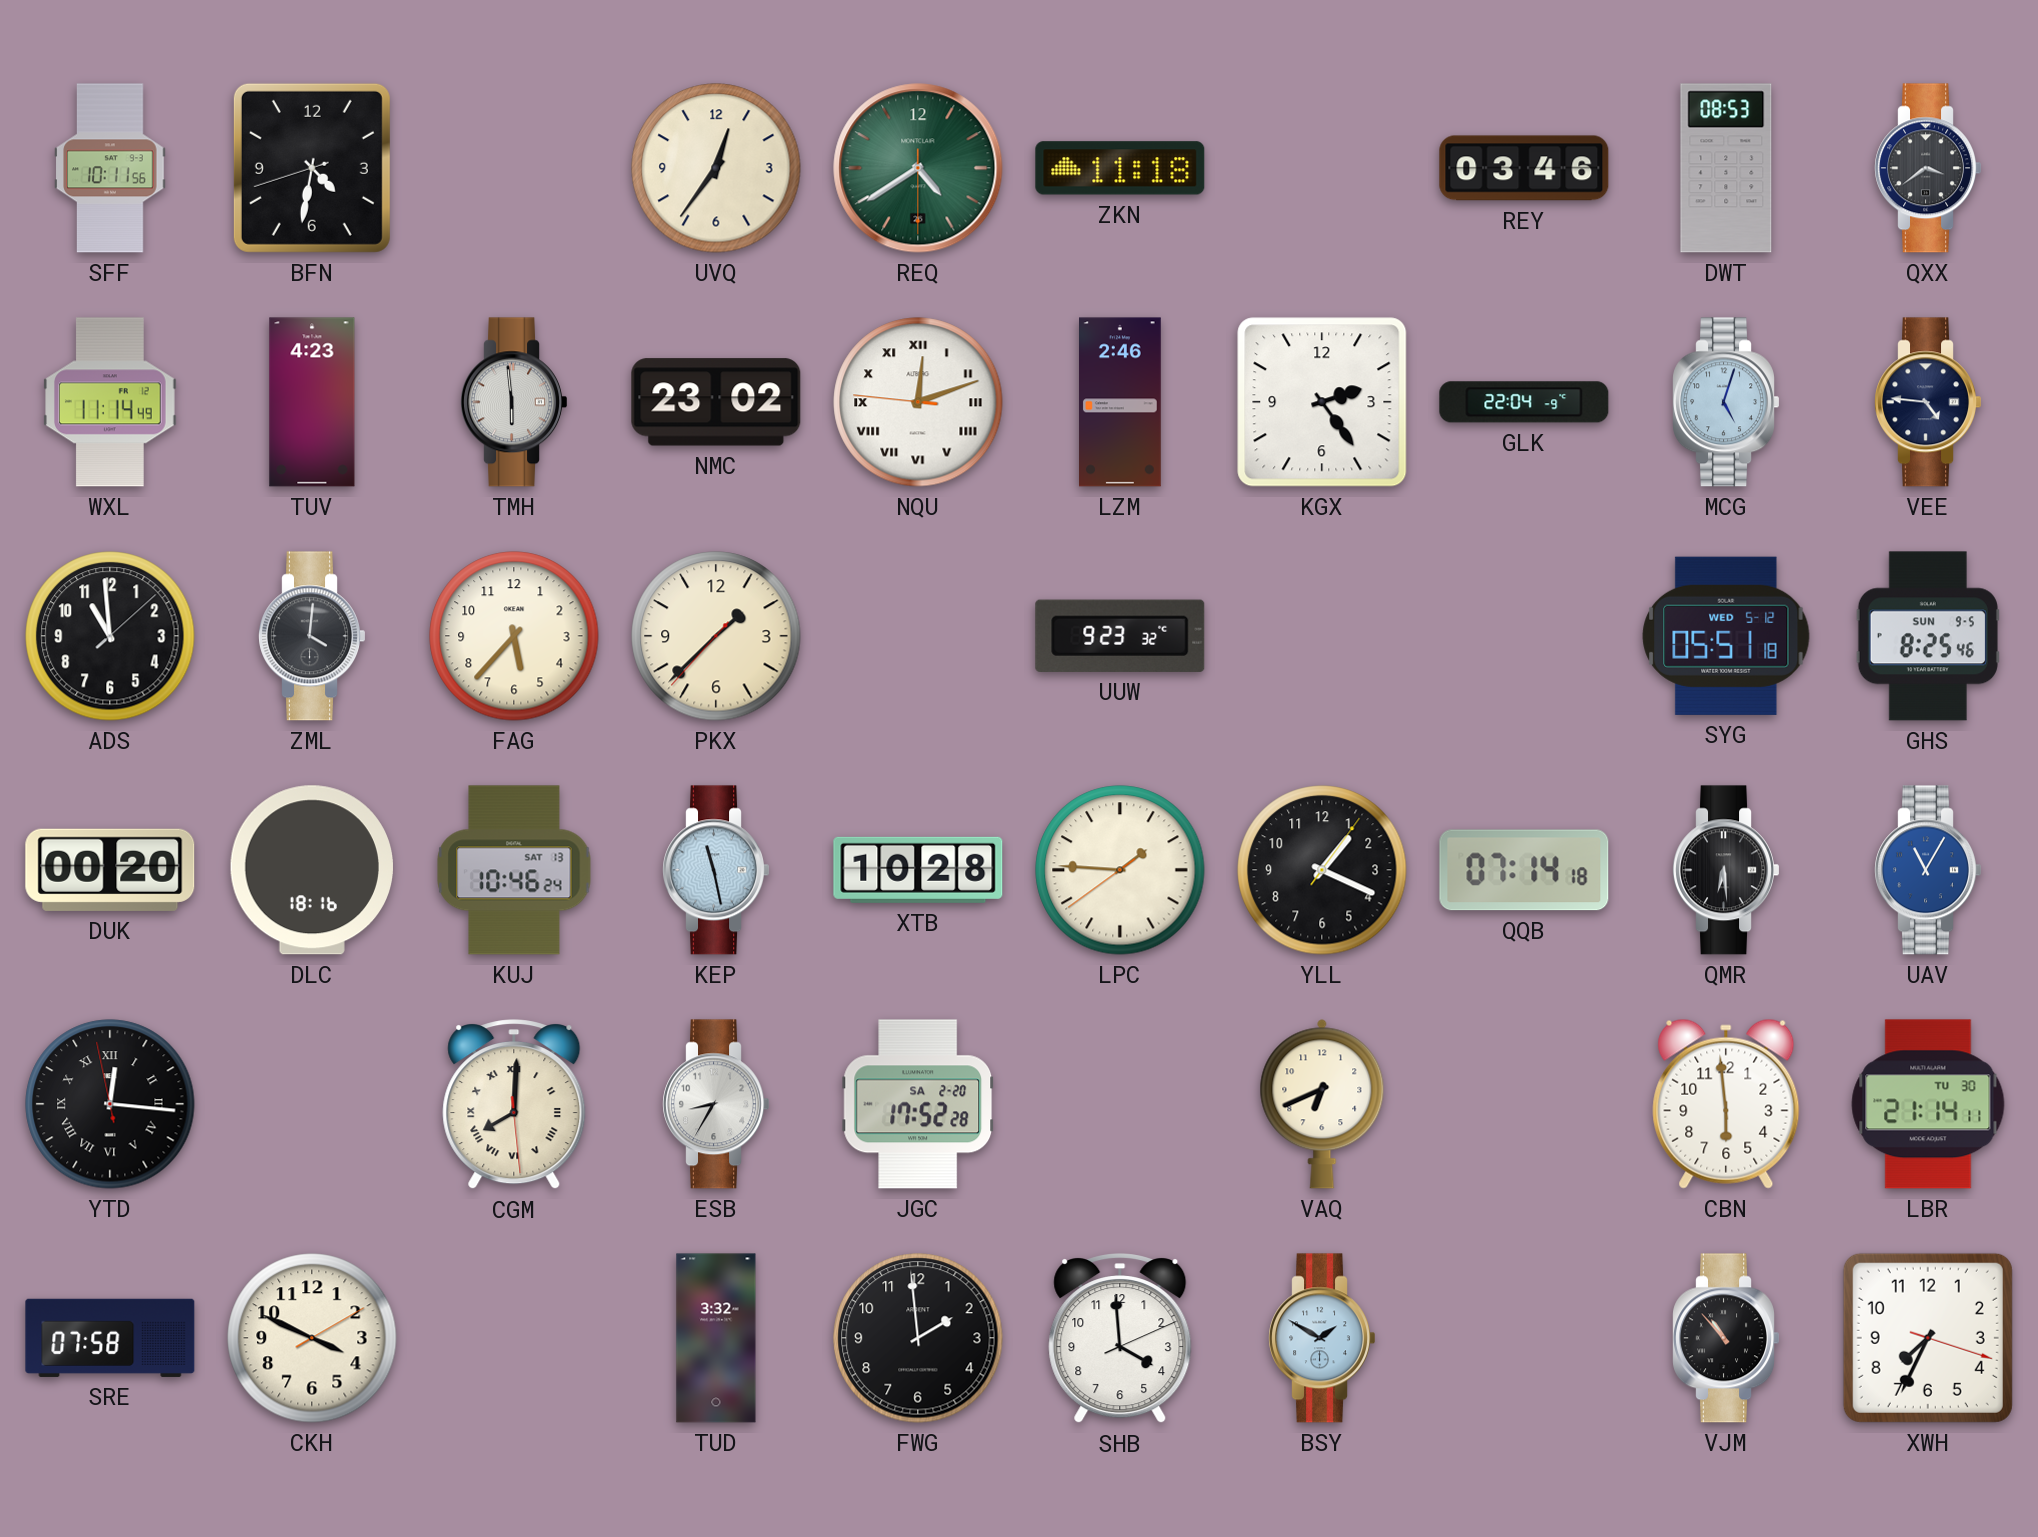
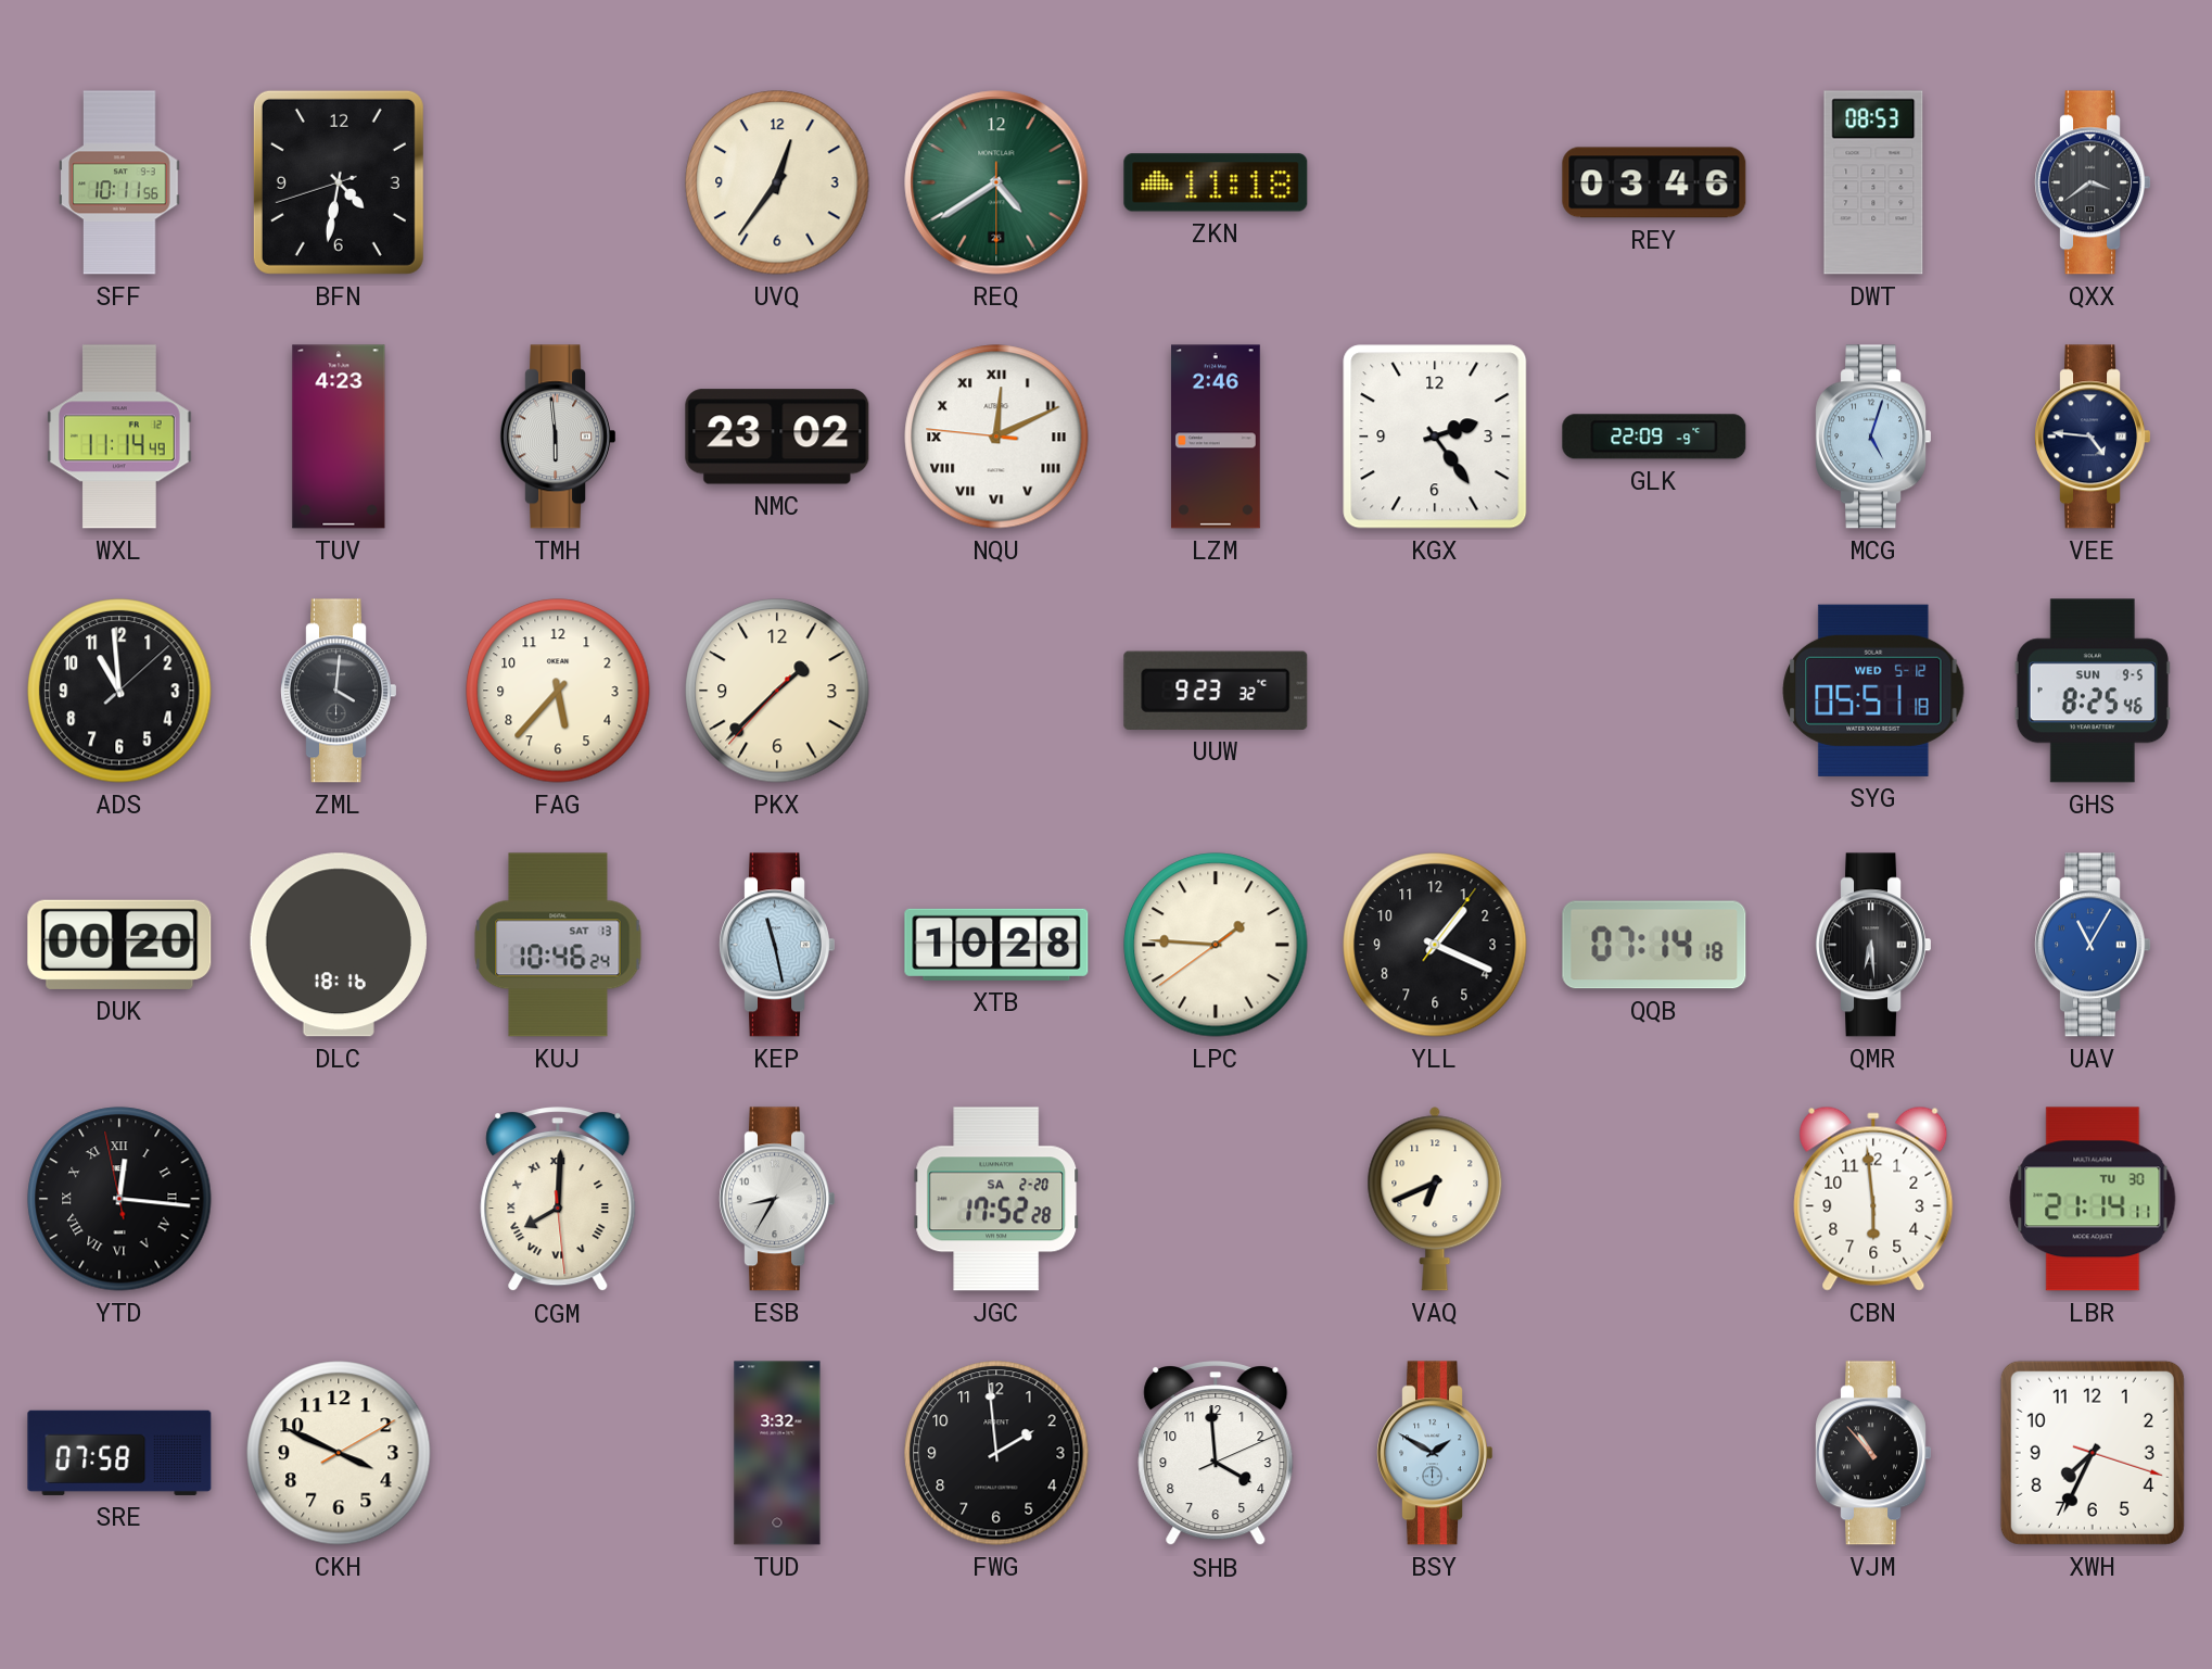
NQU: 12:11 -> 12:10
GLK: 22:04 -> 22:09
